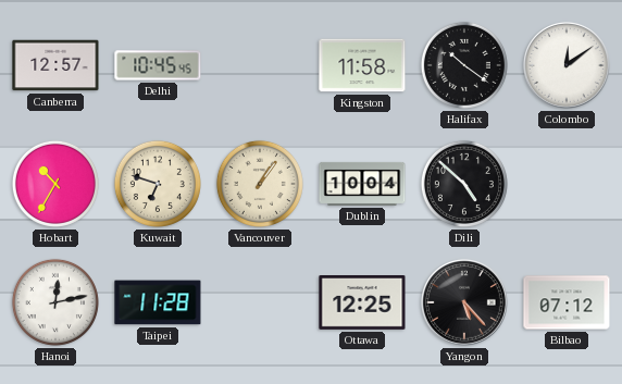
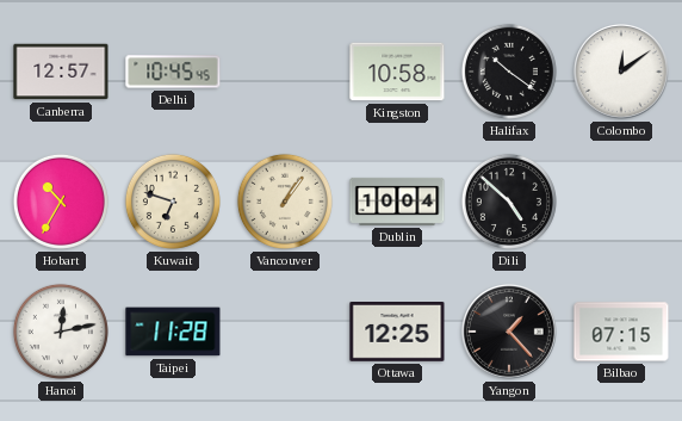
Kingston: 11:58 -> 10:58
Yangon: 5:23 -> 1:23
Bilbao: 07:12 -> 07:15
